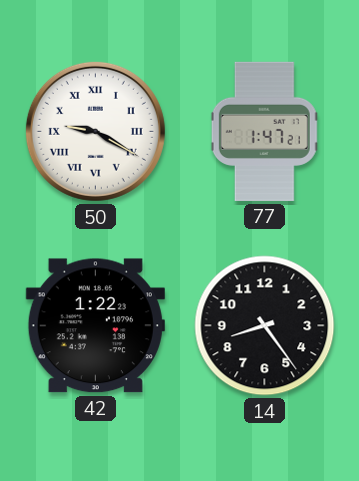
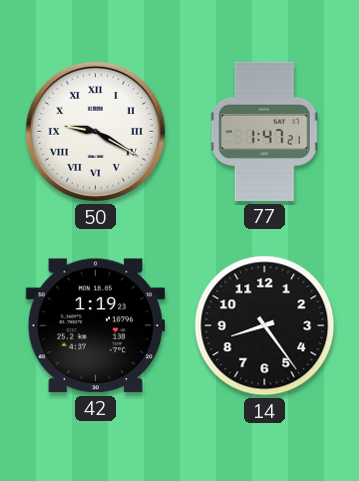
42: 1:22 -> 1:19
